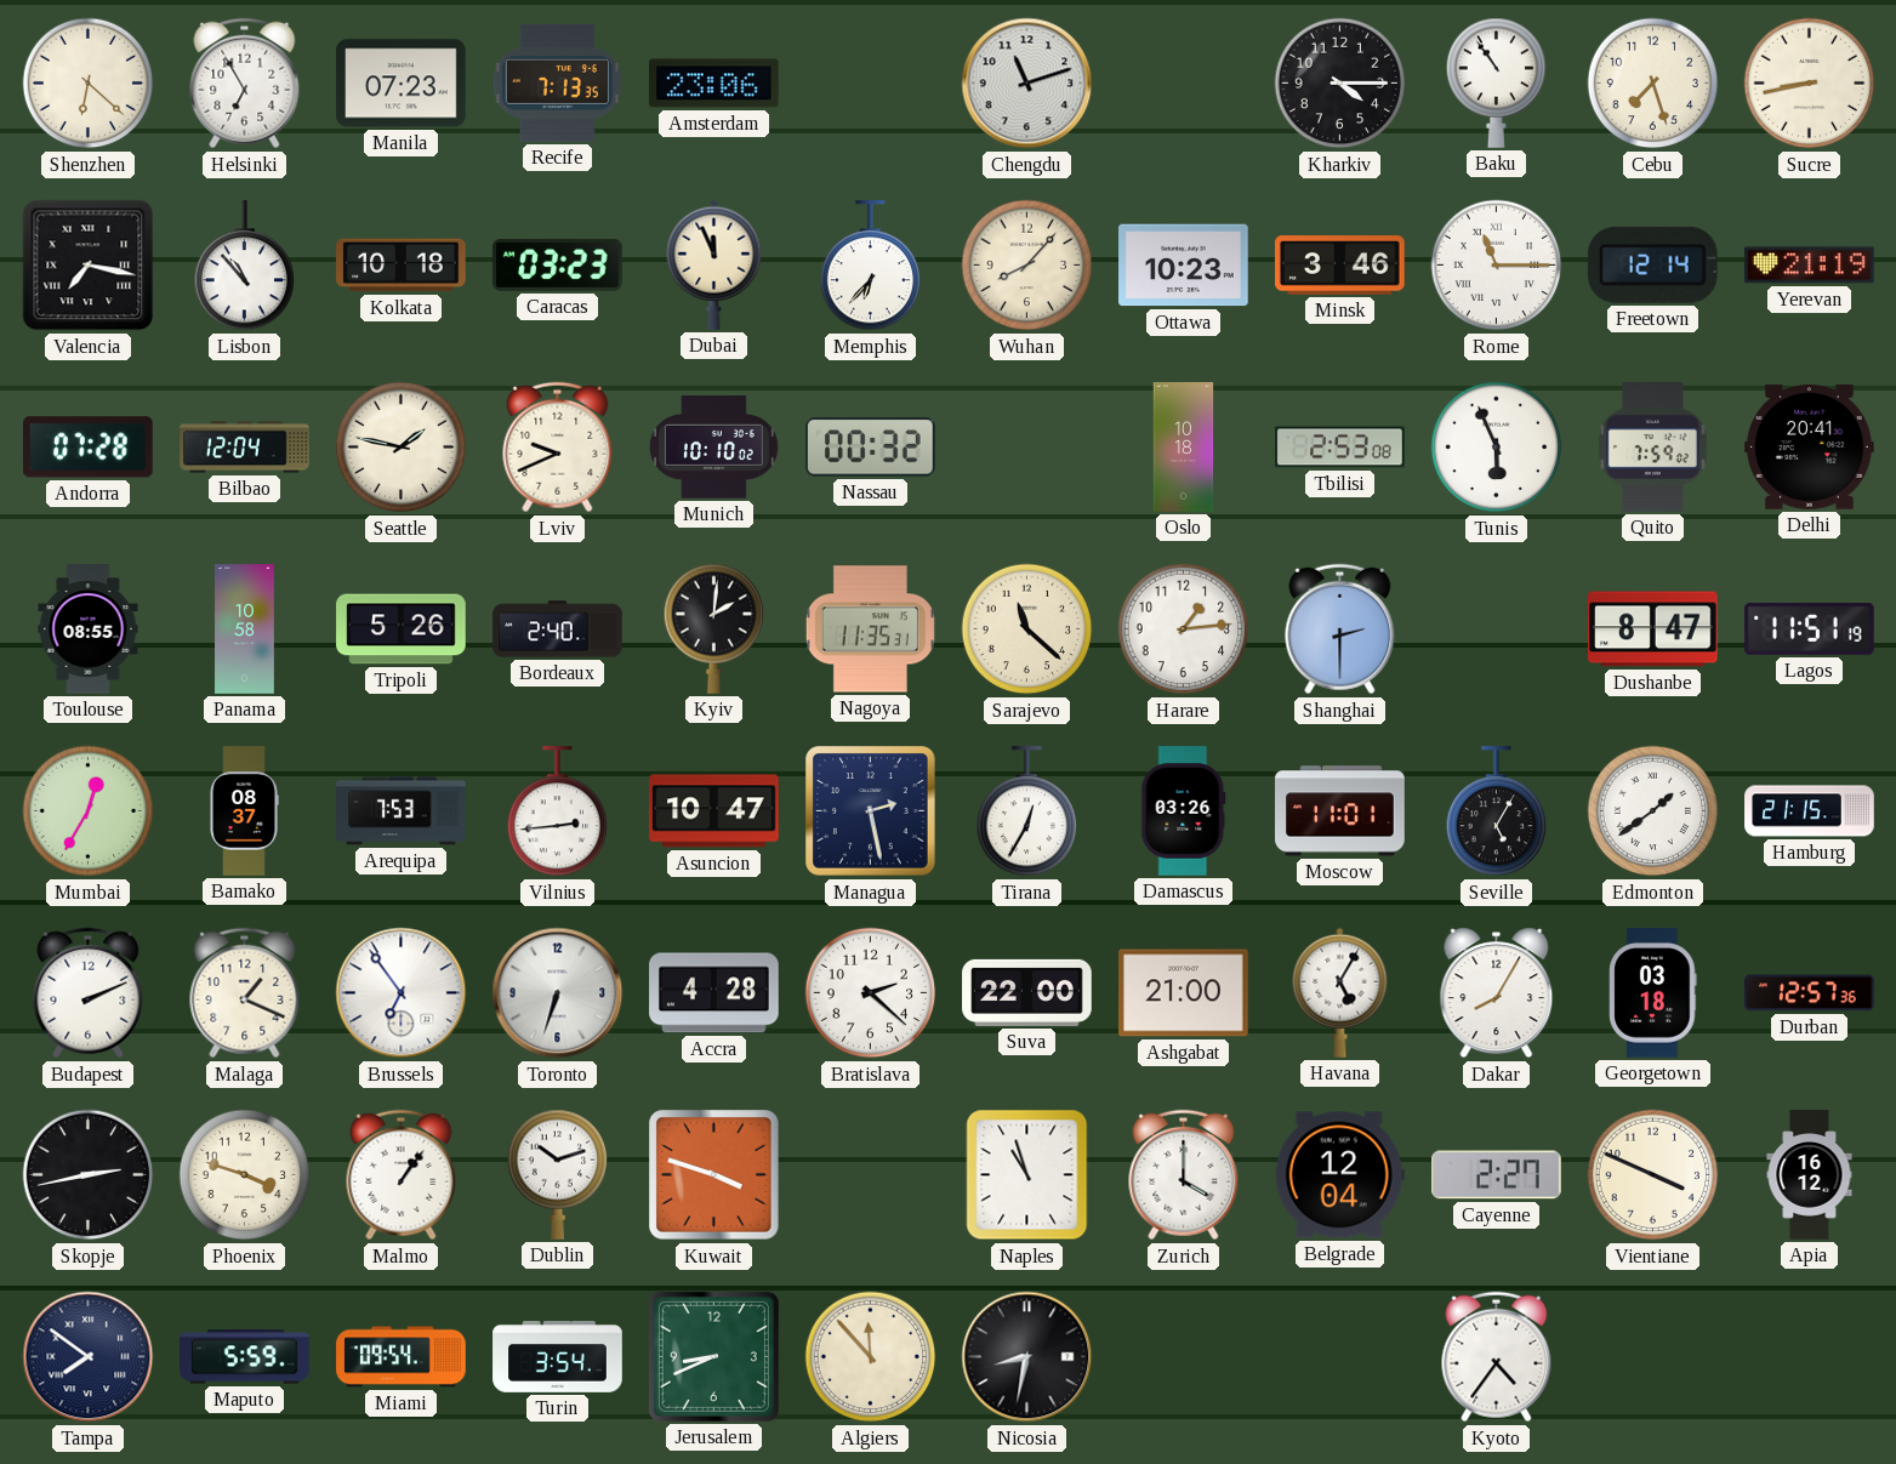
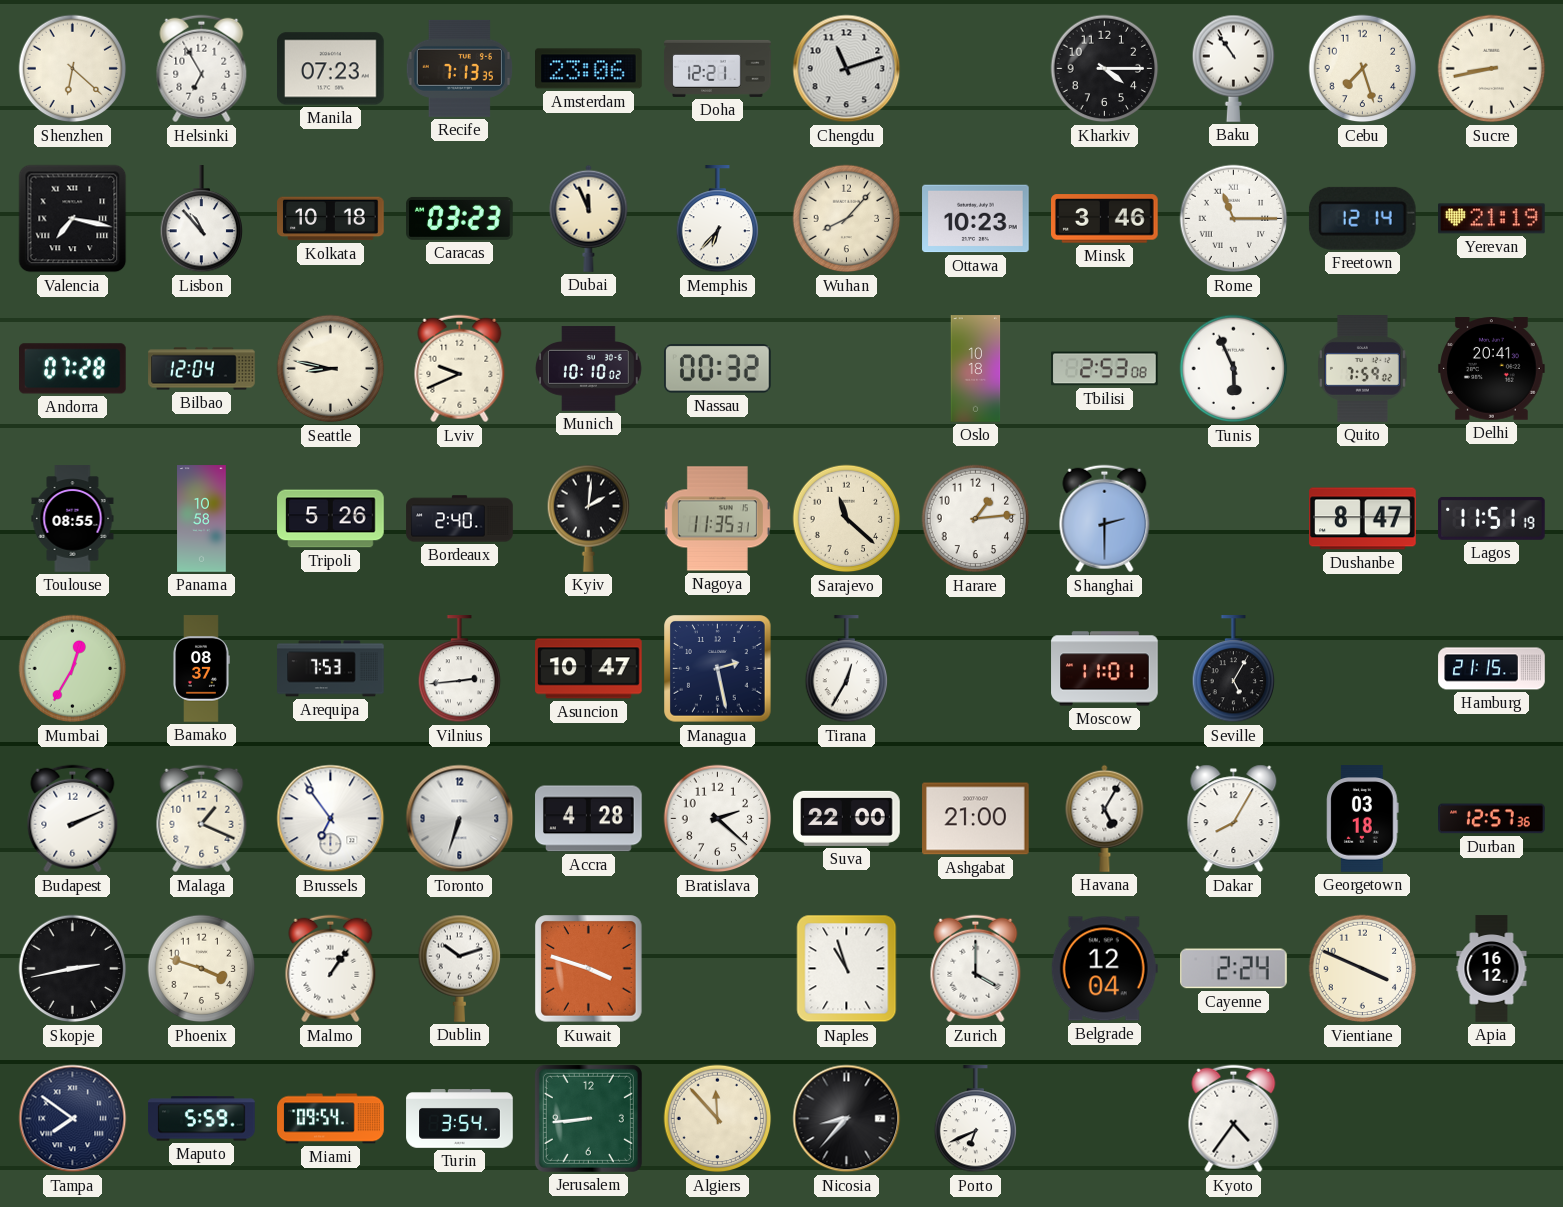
Doha: none -> 12:21
Seattle: 1:47 -> 8:47
Damascus: 03:26 -> none
Edmonton: 1:39 -> none
Cayenne: 2:27 -> 2:24
Jerusalem: 8:41 -> 8:44
Nicosia: 8:32 -> 8:37
Porto: none -> 6:41
